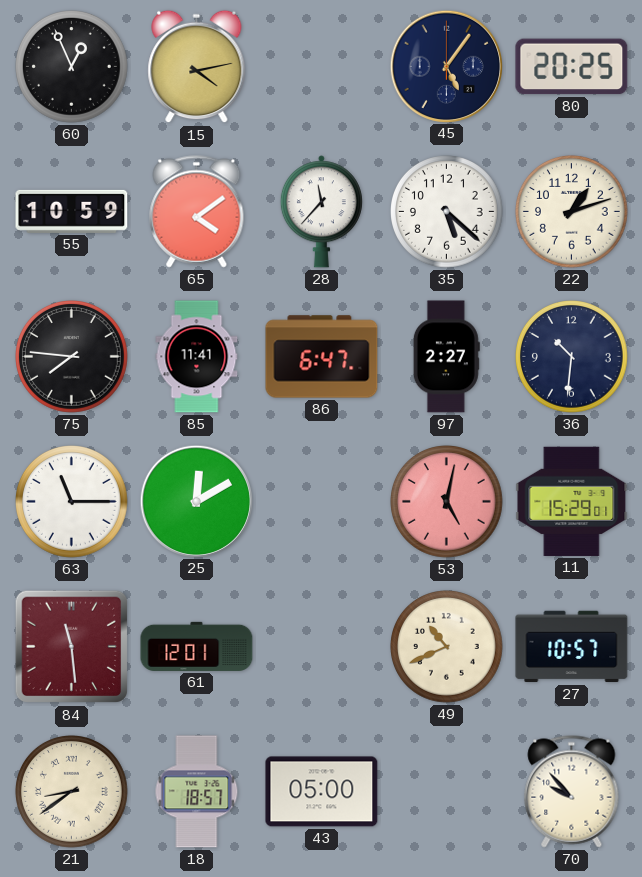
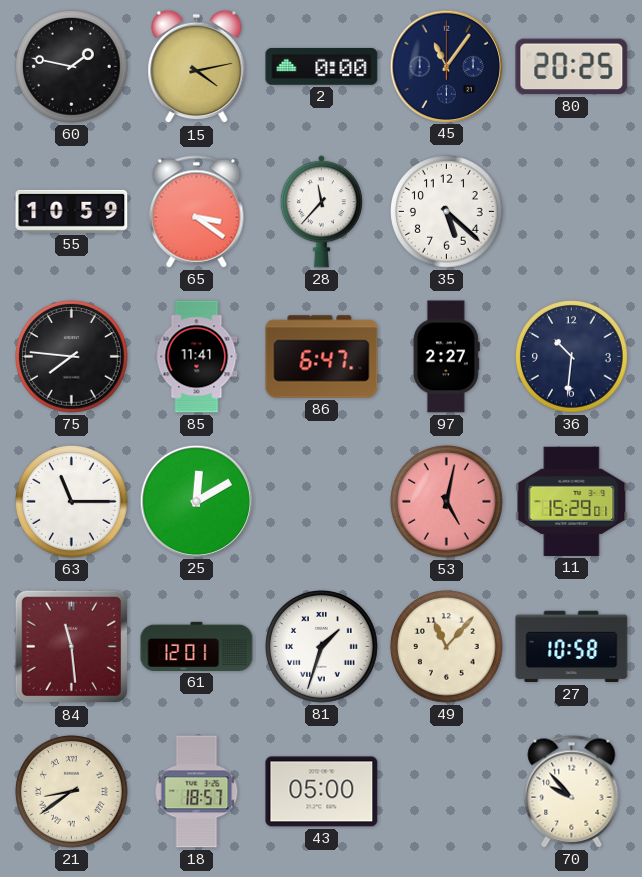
60: 12:56 -> 1:47
2: none -> 0:00
45: 5:06 -> 11:06
65: 4:09 -> 3:21
22: 1:12 -> none
81: none -> 1:33
49: 10:41 -> 11:07
27: 10:57 -> 10:58
